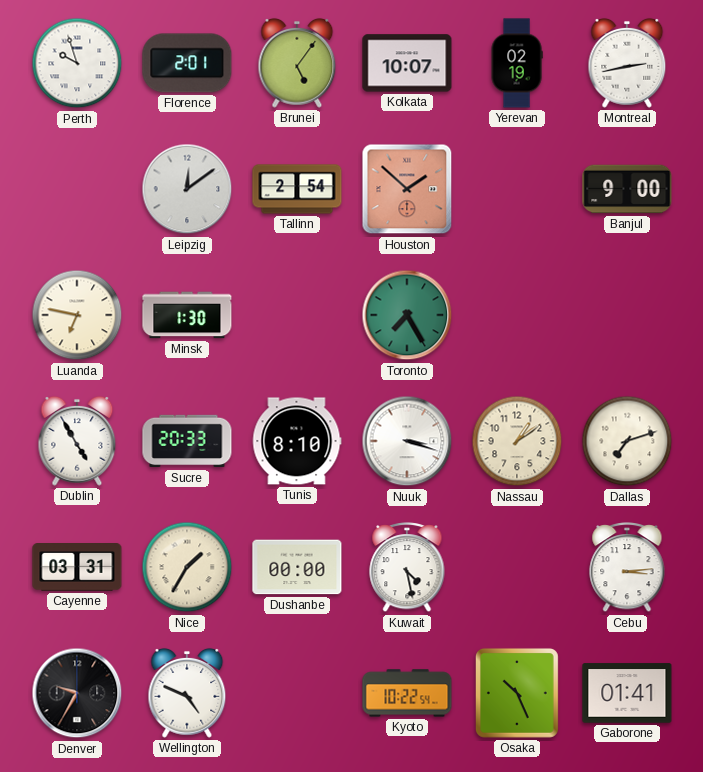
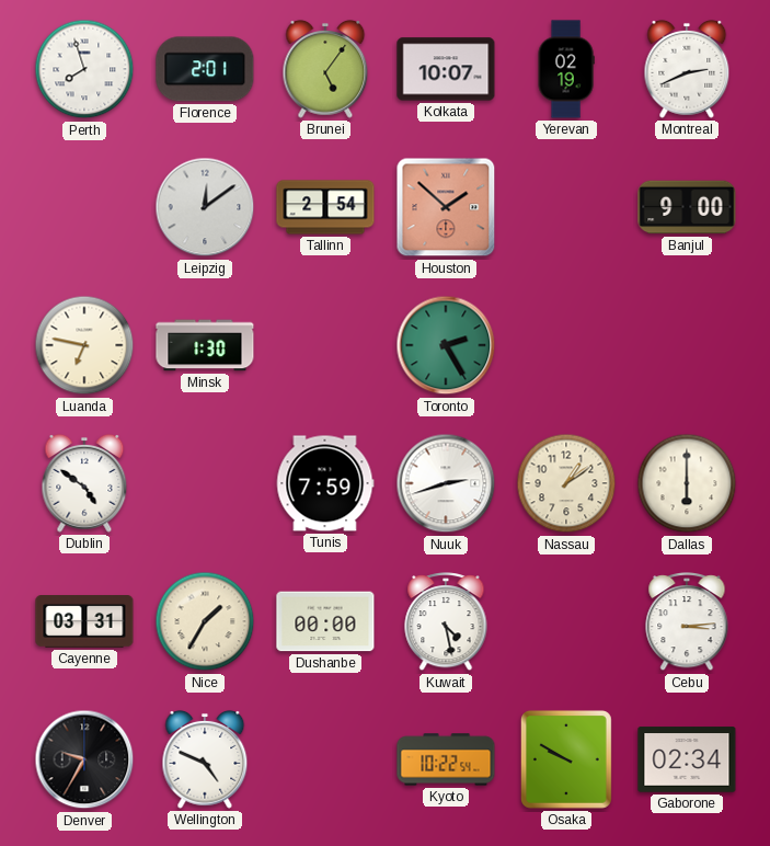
Perth: 9:57 -> 7:57
Montreal: 2:43 -> 2:41
Toronto: 7:25 -> 2:25
Dublin: 4:55 -> 4:51
Sucre: 20:33 -> none
Tunis: 8:10 -> 7:59
Nuuk: 3:18 -> 2:42
Dallas: 7:12 -> 6:00
Osaka: 10:26 -> 9:50
Gaborone: 01:41 -> 02:34
